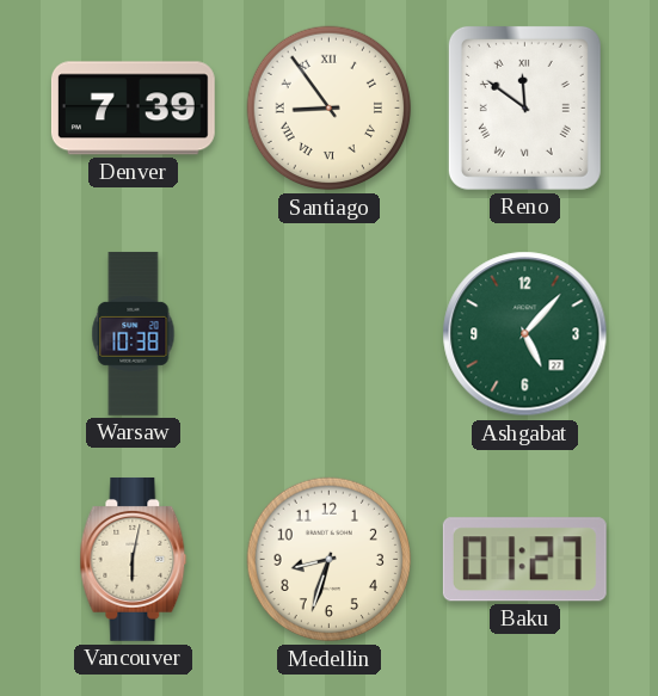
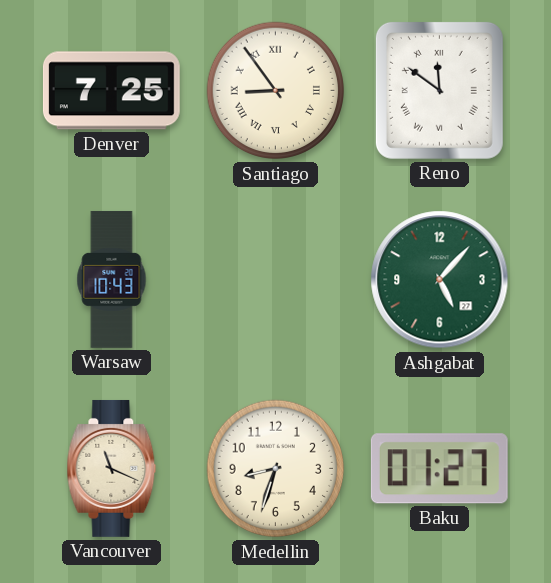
Denver: 7:39 -> 7:25
Warsaw: 10:38 -> 10:43
Vancouver: 6:02 -> 11:19
